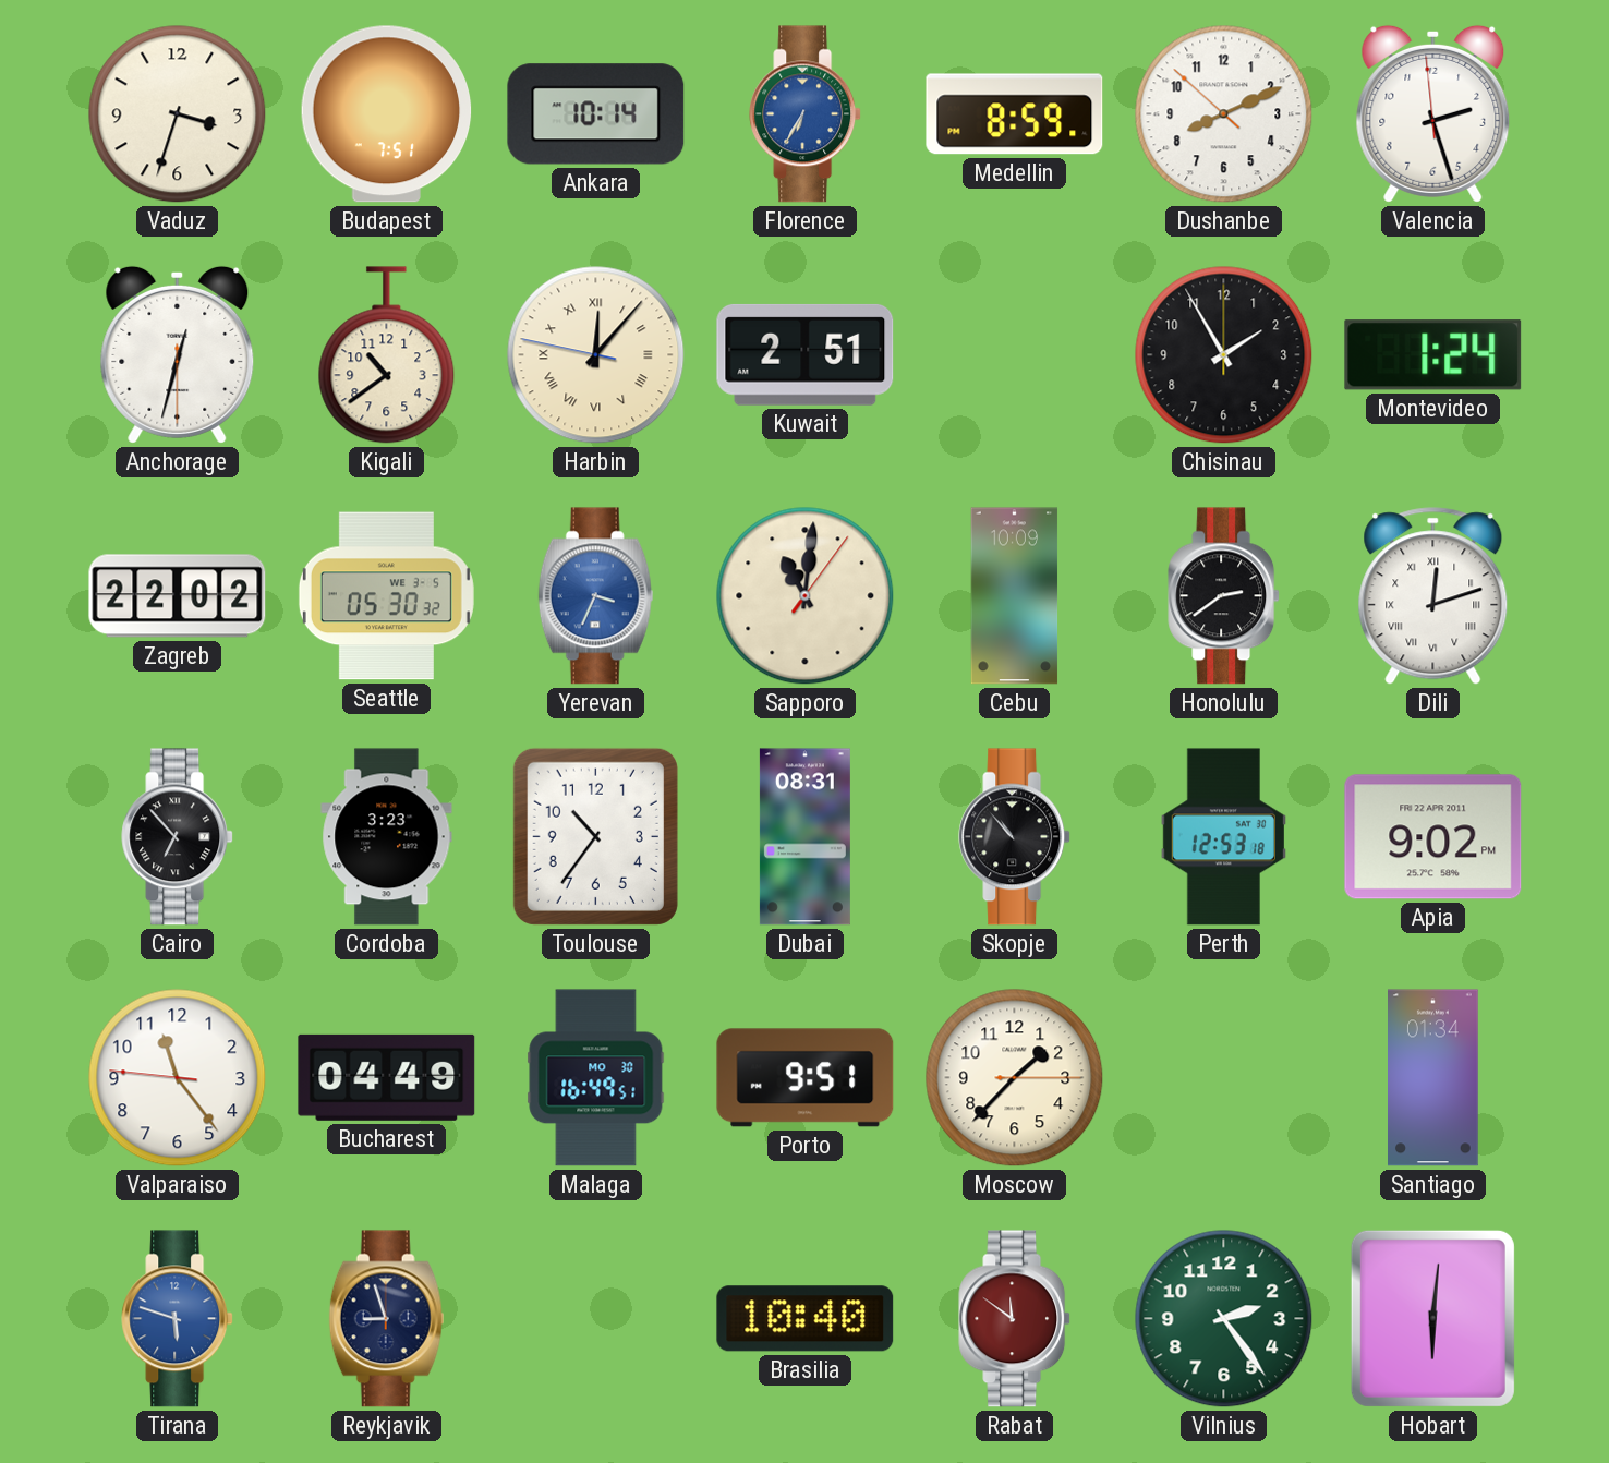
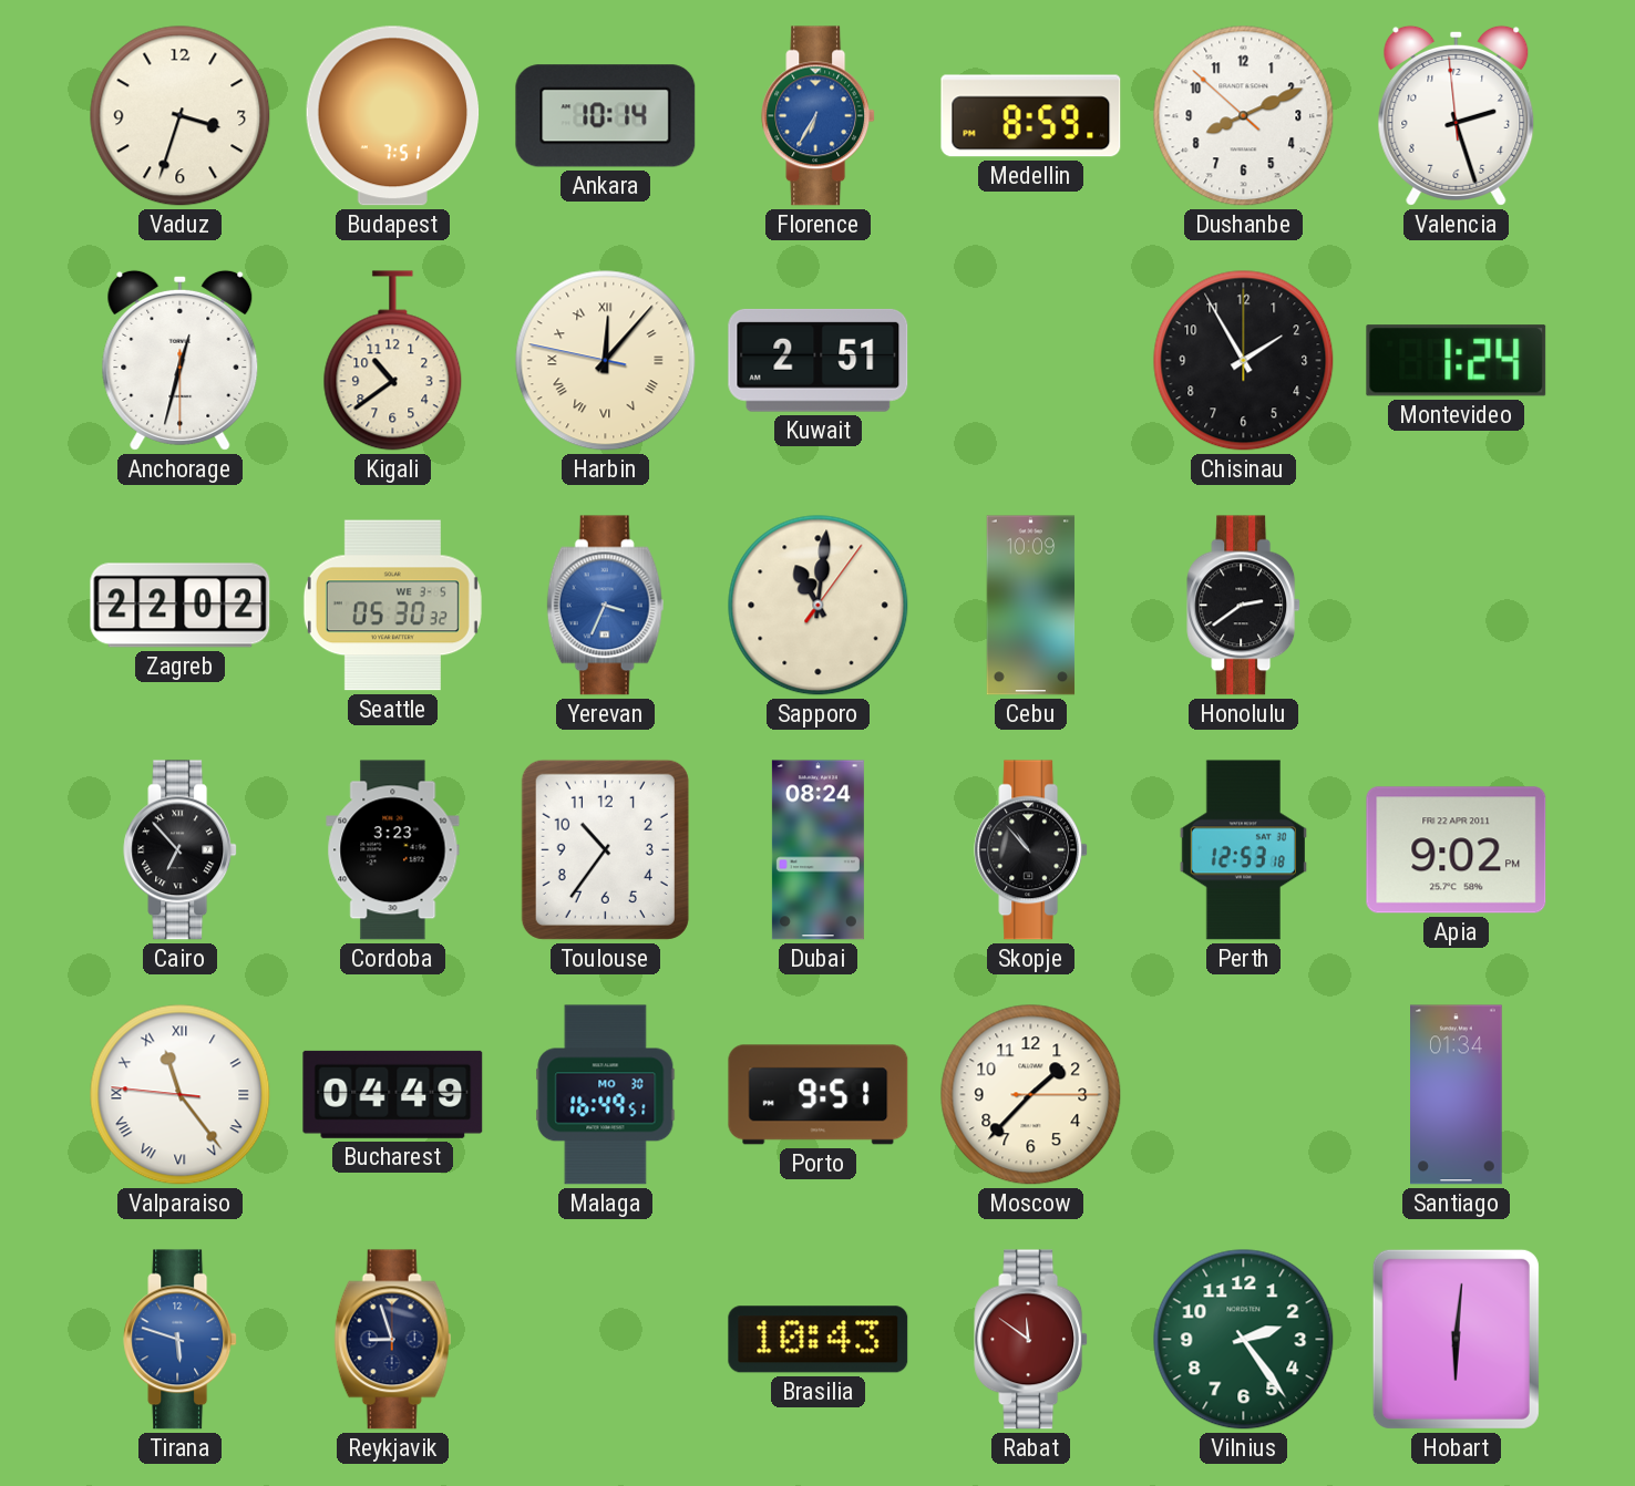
Dili: 12:12 -> none
Dubai: 08:31 -> 08:24
Valparaiso numerals: Arabic -> Roman
Brasilia: 10:40 -> 10:43
